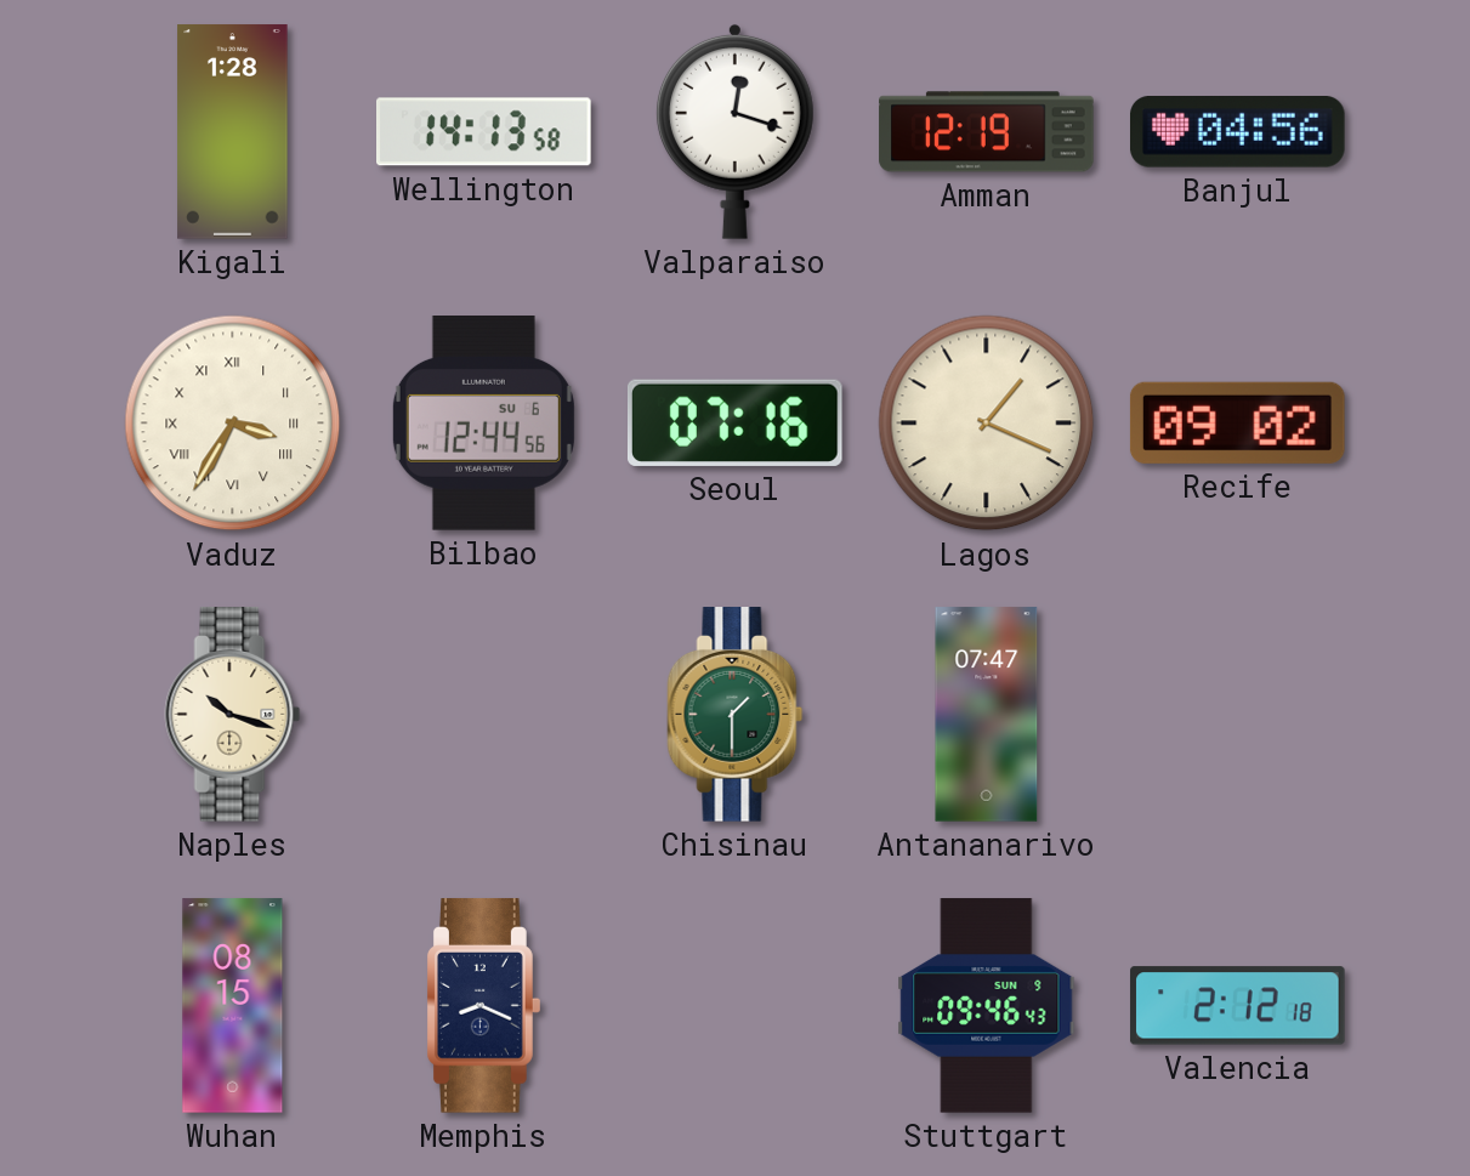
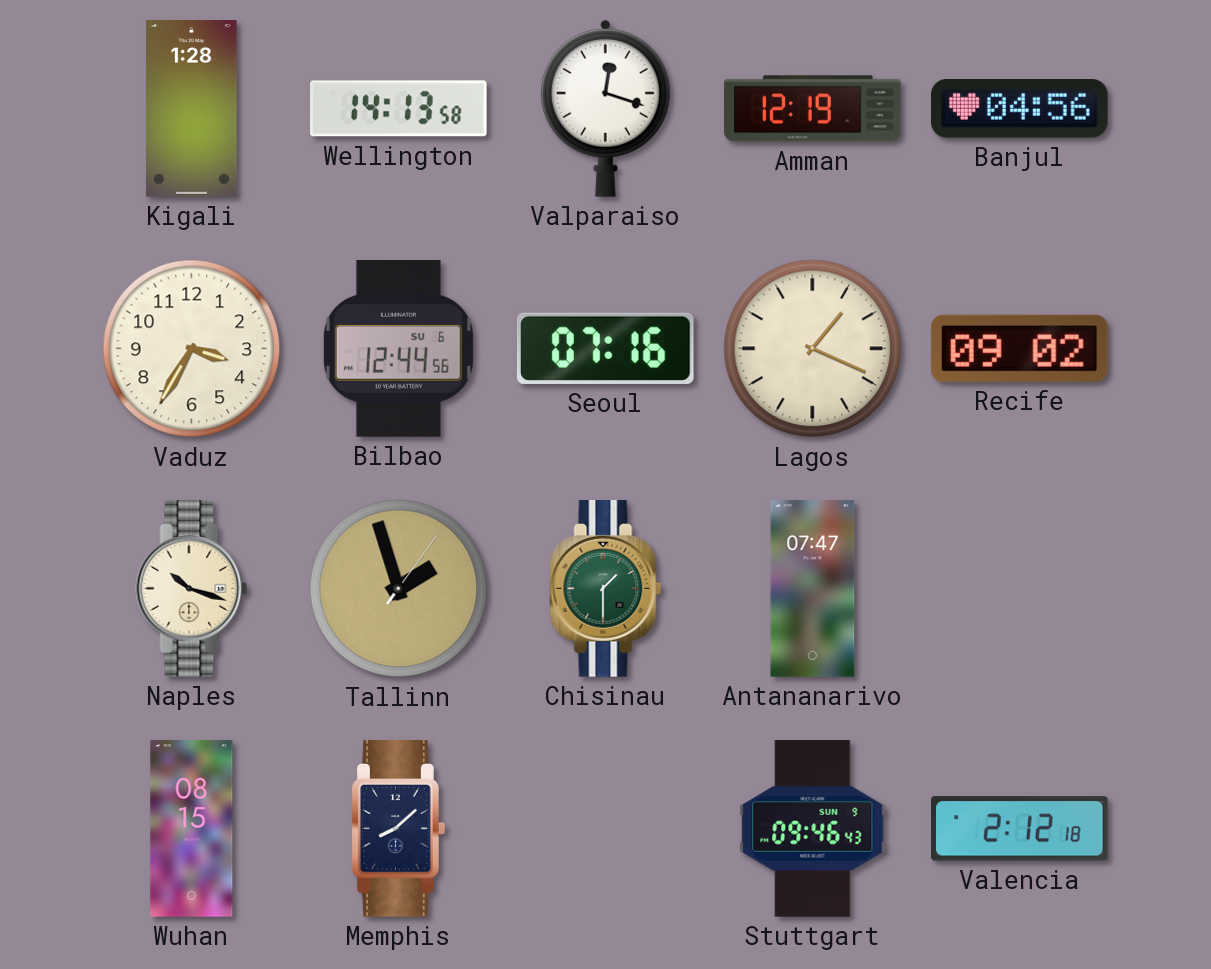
Vaduz numerals: Roman -> Arabic
Tallinn: none -> 1:57
Memphis: 8:19 -> 8:08
